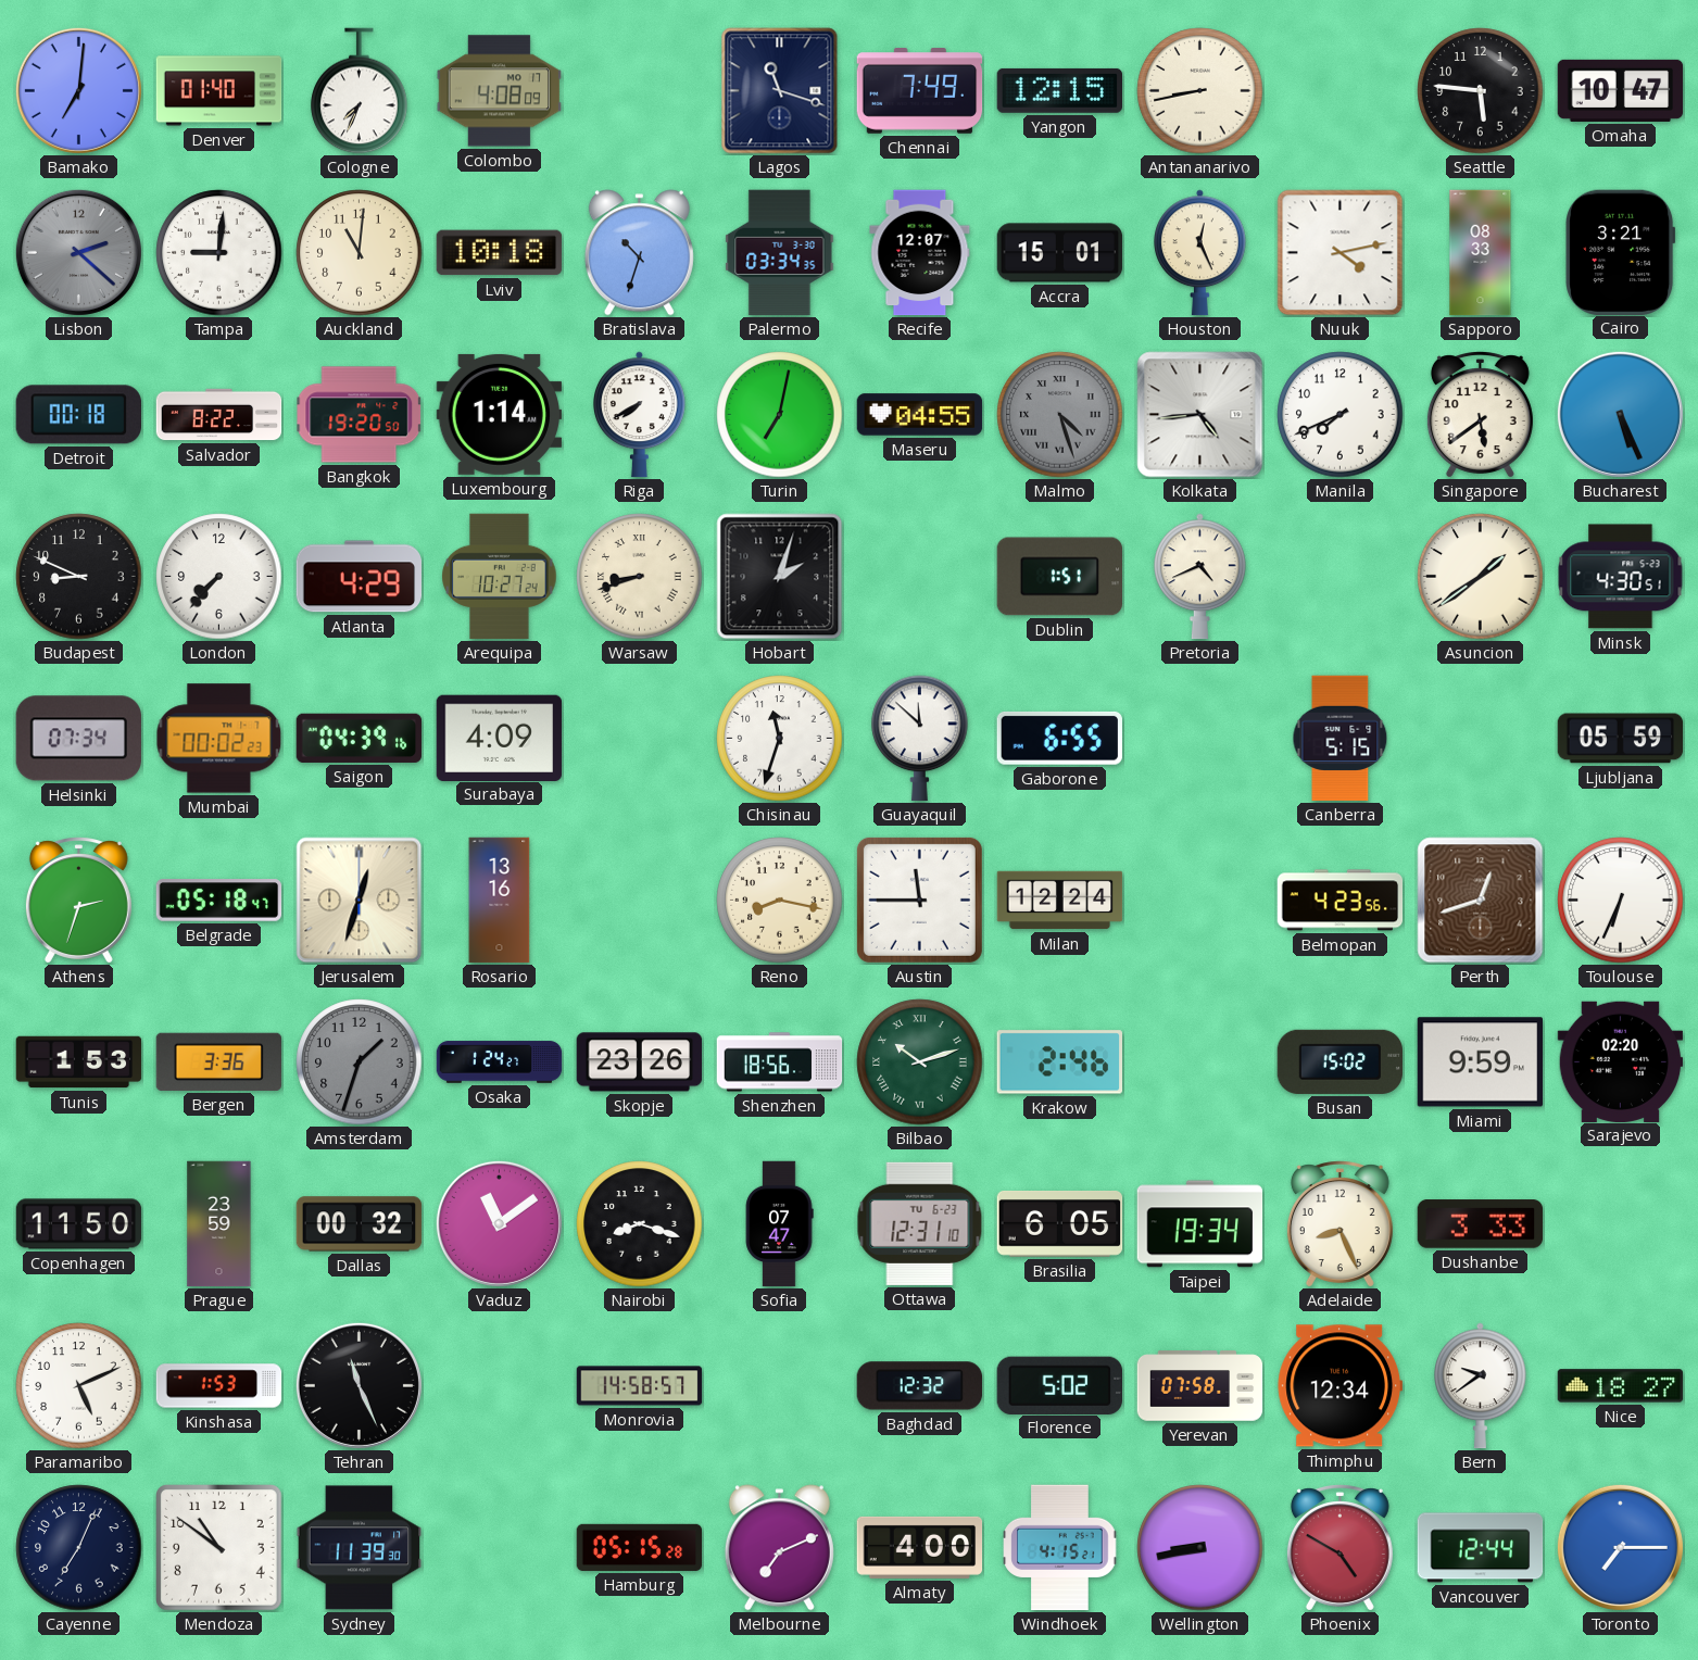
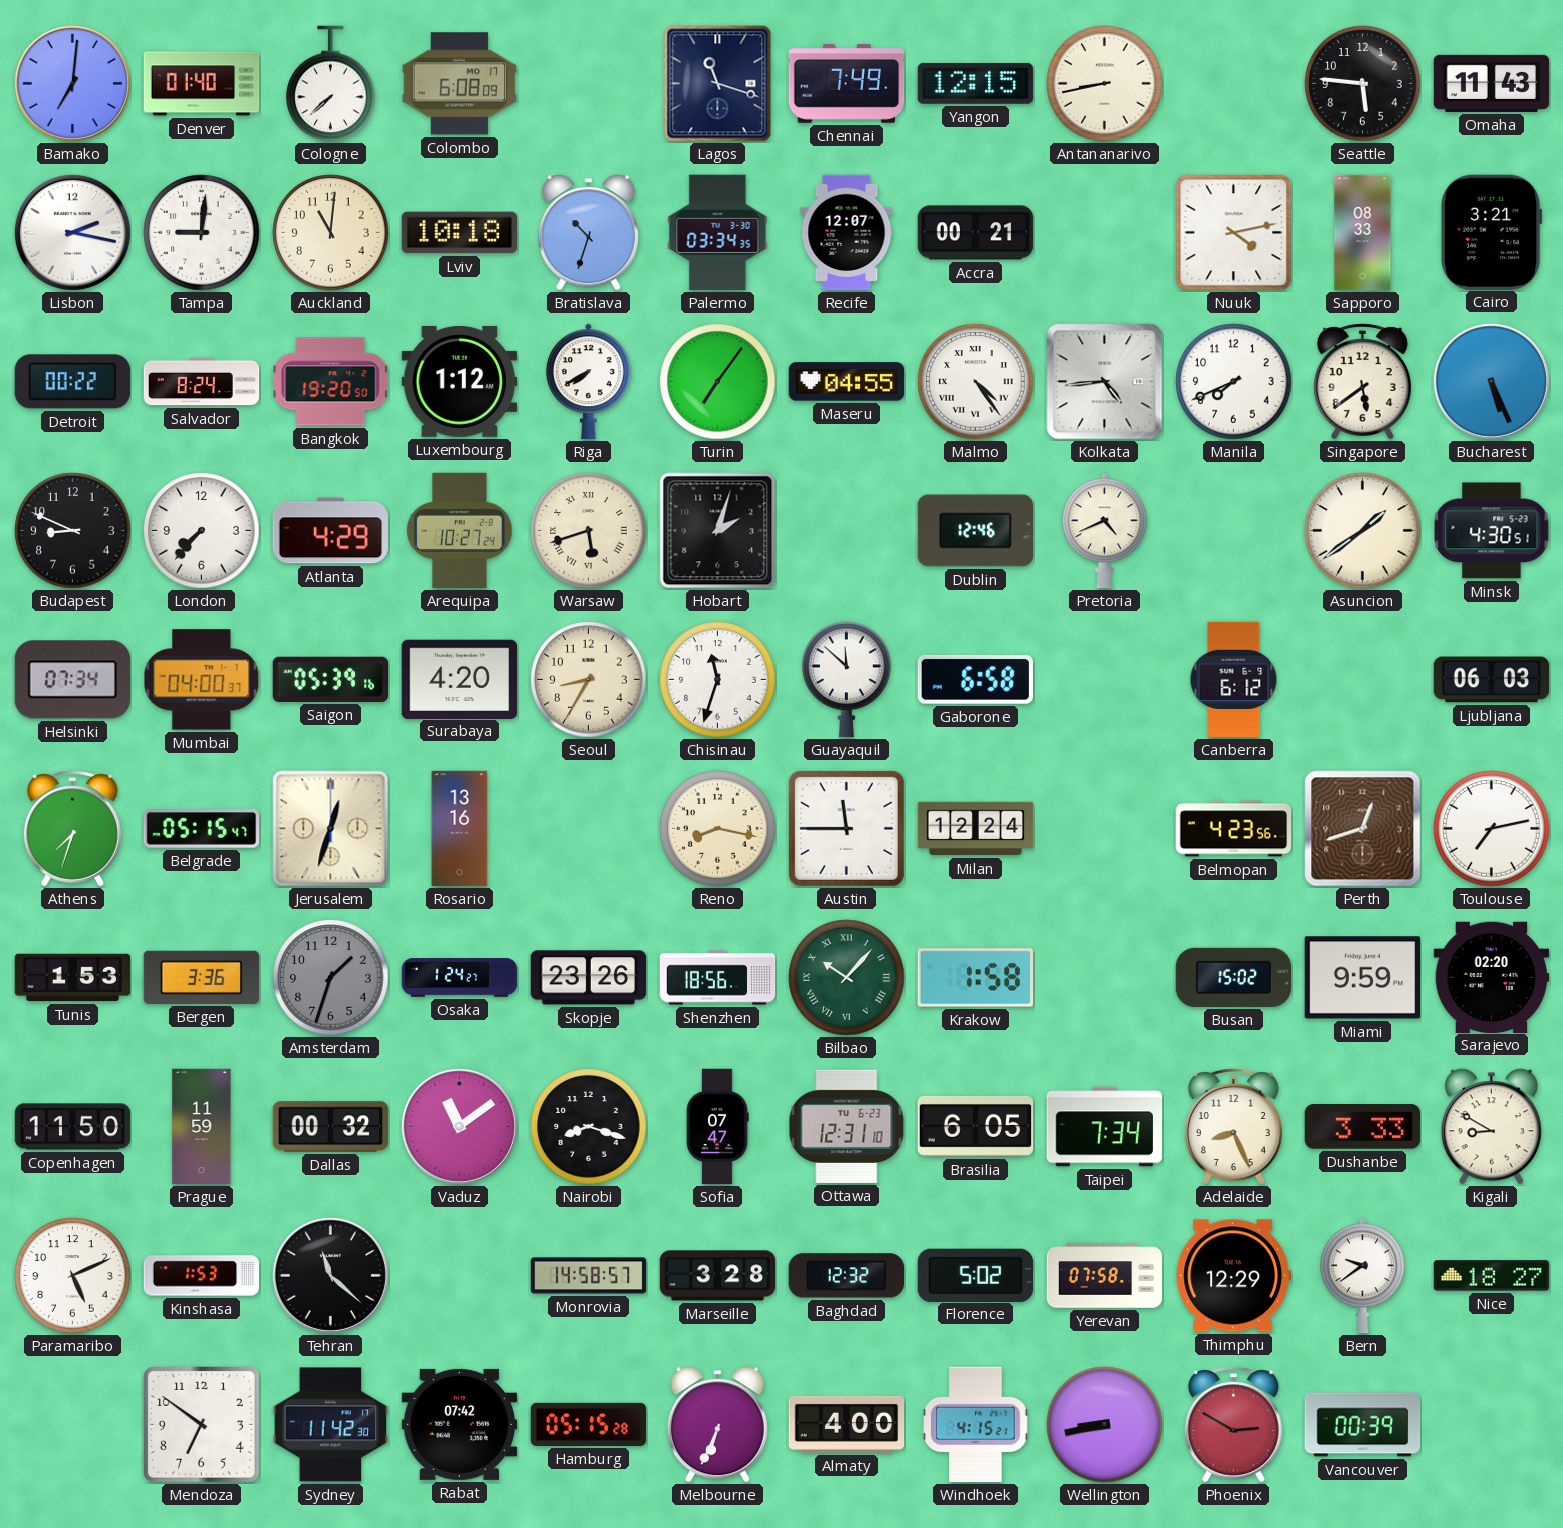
Cologne: 7:34 -> 7:38
Colombo: 4:08 -> 6:08
Omaha: 10:47 -> 11:43
Lisbon: 2:22 -> 2:17
Lisbon dial: grey -> white
Accra: 15:01 -> 00:21
Houston: 12:26 -> none
Detroit: 00:18 -> 00:22
Salvador: 8:22 -> 8:24
Luxembourg: 1:14 -> 1:12
Turin: 7:02 -> 7:06
Malmo: 4:27 -> 4:24
Malmo dial: grey -> white
Warsaw: 8:42 -> 5:42
Dublin: 1:51 -> 12:46
Mumbai: 00:02 -> 04:00
Saigon: 04:39 -> 05:39
Surabaya: 4:09 -> 4:20
Seoul: none -> 8:35
Gaborone: 6:55 -> 6:58
Canberra: 5:15 -> 6:12
Ljubljana: 05:59 -> 06:03
Athens: 2:33 -> 7:33
Belgrade: 05:18 -> 05:15
Toulouse: 6:34 -> 7:13
Bilbao: 10:12 -> 10:07
Krakow: 2:46 -> 1:58
Prague: 23:59 -> 11:59
Taipei: 19:34 -> 7:34
Kigali: none -> 8:50
Tehran: 11:26 -> 11:22
Marseille: none -> 3:28
Thimphu: 12:34 -> 12:29
Cayenne: 7:04 -> none
Mendoza: 10:51 -> 6:51
Sydney: 11:39 -> 11:42
Rabat: none -> 07:42
Melbourne: 7:11 -> 6:34
Phoenix: 4:50 -> 2:50
Vancouver: 12:44 -> 00:39
Toronto: 7:15 -> none
